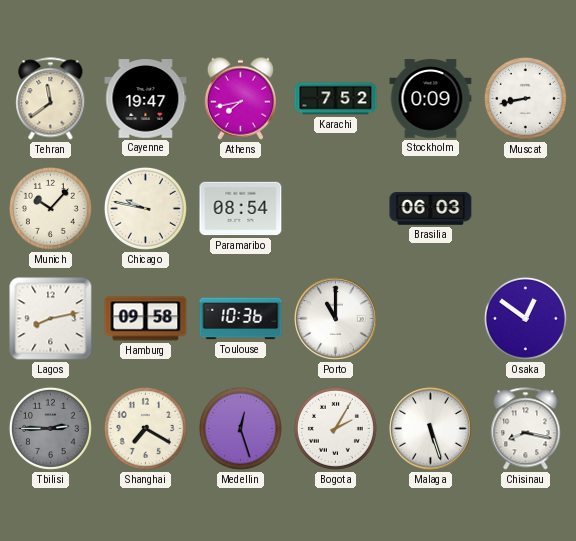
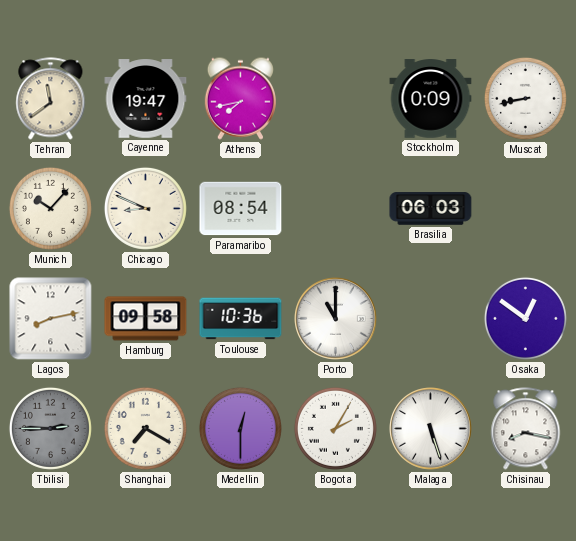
Karachi: 7:52 -> none
Chicago: 9:47 -> 8:49
Medellin: 12:27 -> 12:30
